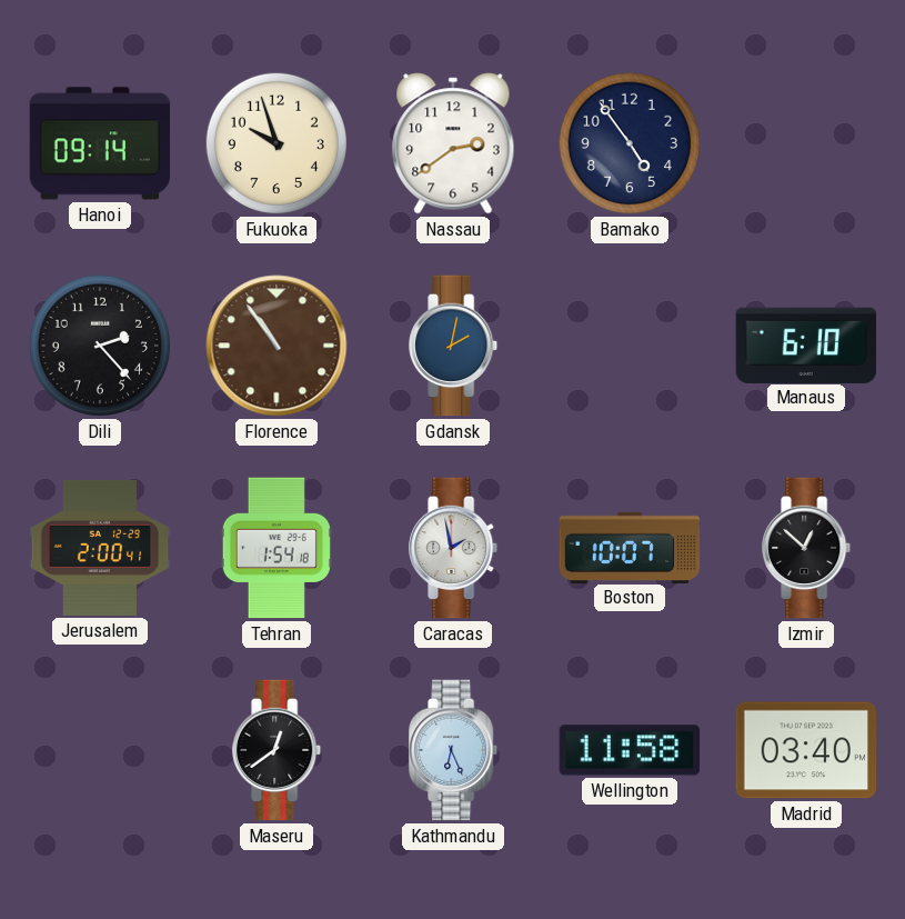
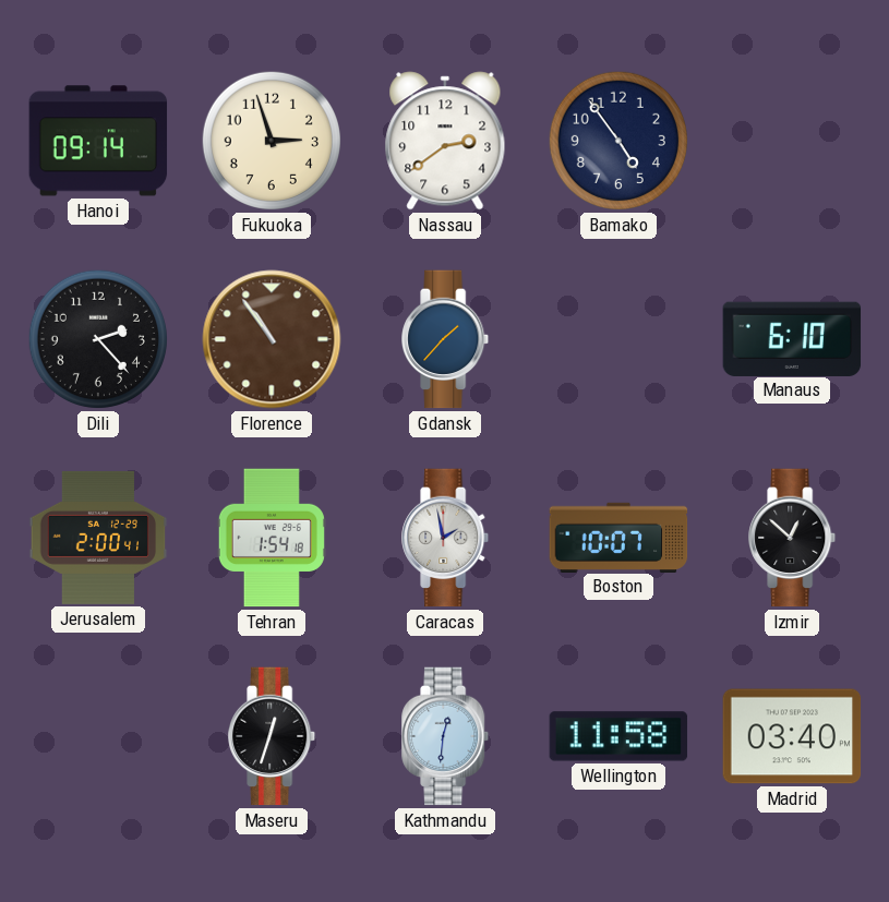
Fukuoka: 9:57 -> 2:57
Gdansk: 2:02 -> 1:37
Maseru: 12:39 -> 12:33
Kathmandu: 6:26 -> 12:31
